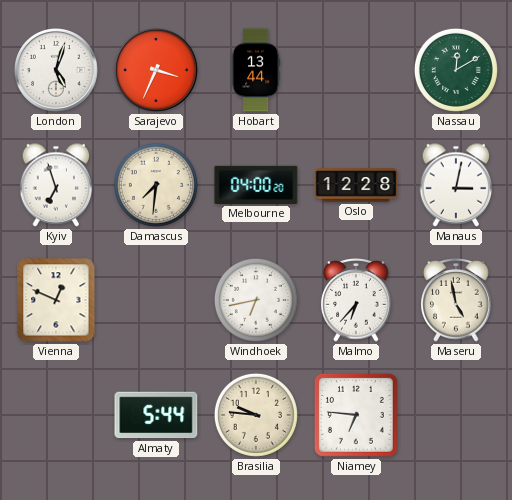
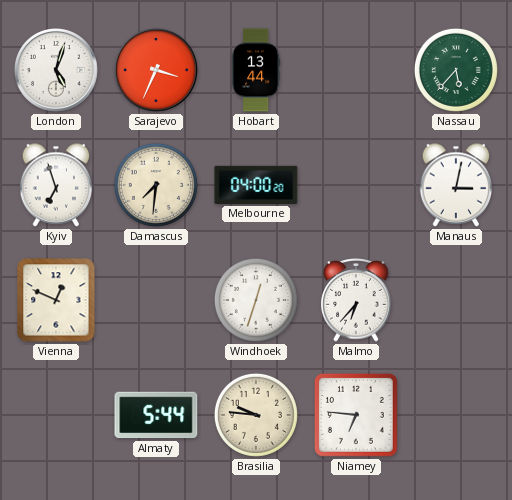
Nassau: 12:10 -> 5:37
Oslo: 12:28 -> none
Windhoek: 6:43 -> 12:33
Maseru: 4:58 -> none
